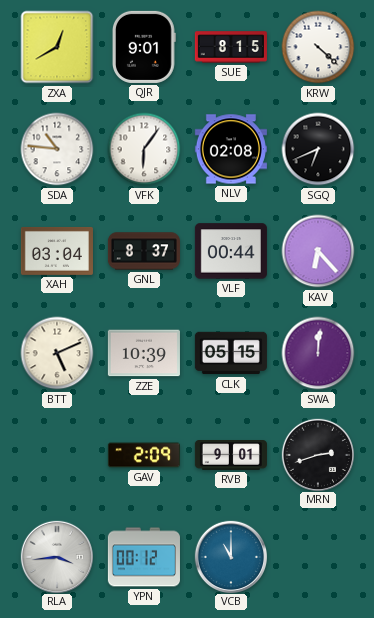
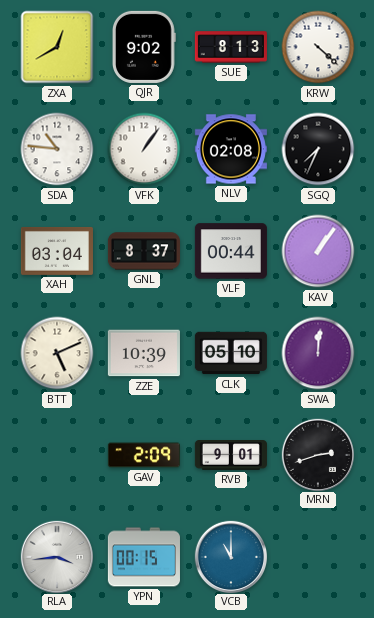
QJR: 9:01 -> 9:02
SUE: 8:15 -> 8:13
VFK: 6:06 -> 1:06
SGQ: 6:41 -> 7:34
KAV: 6:23 -> 1:06
CLK: 05:15 -> 05:10
YPN: 00:12 -> 00:15
